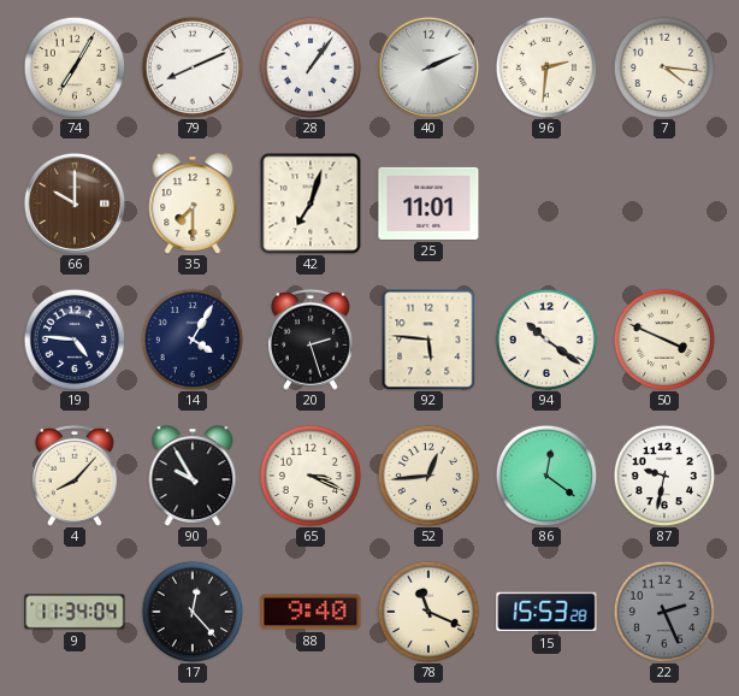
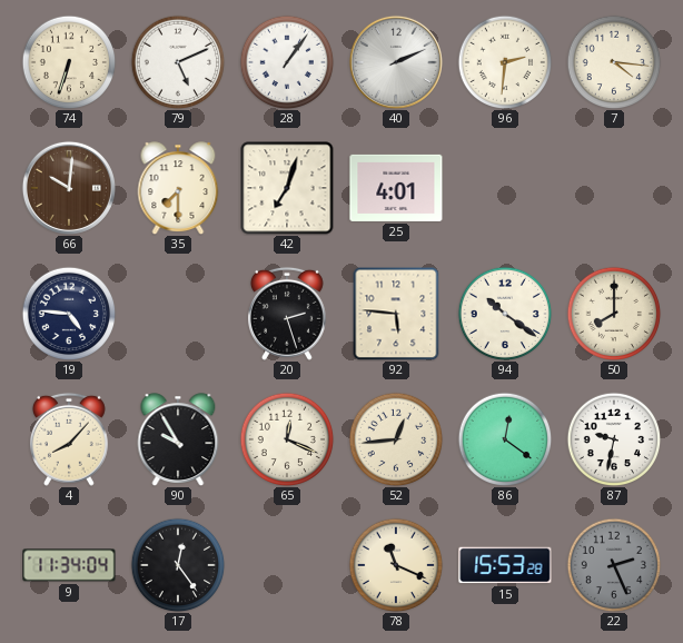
74: 7:05 -> 6:33
79: 8:11 -> 5:11
66: 10:00 -> 10:01
25: 11:01 -> 4:01
14: 4:05 -> none
50: 3:49 -> 8:00
65: 3:19 -> 12:19
17: 12:23 -> 12:24
88: 9:40 -> none
